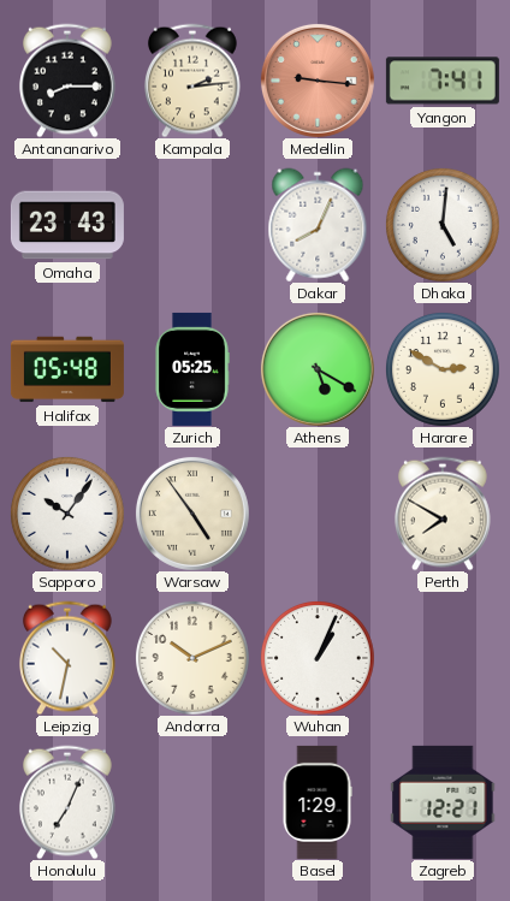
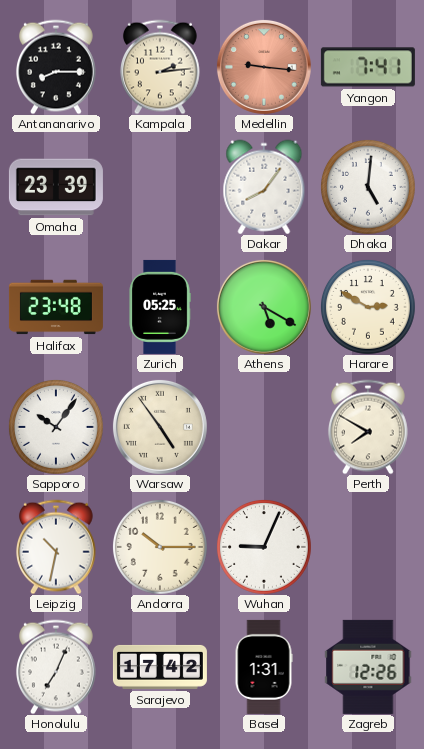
Omaha: 23:43 -> 23:39
Dakar: 8:04 -> 8:06
Halifax: 05:48 -> 23:48
Andorra: 10:11 -> 10:15
Wuhan: 1:04 -> 9:04
Sarajevo: none -> 17:42
Basel: 1:29 -> 1:31
Zagreb: 12:21 -> 12:26
